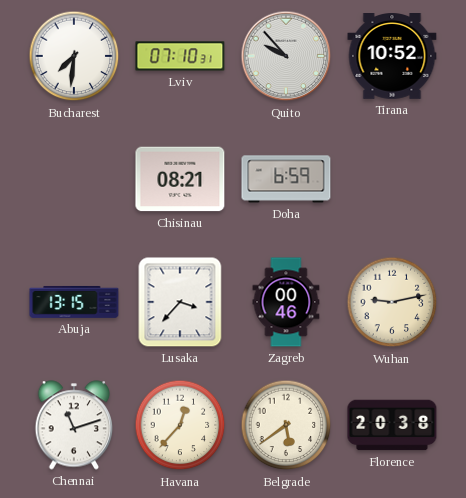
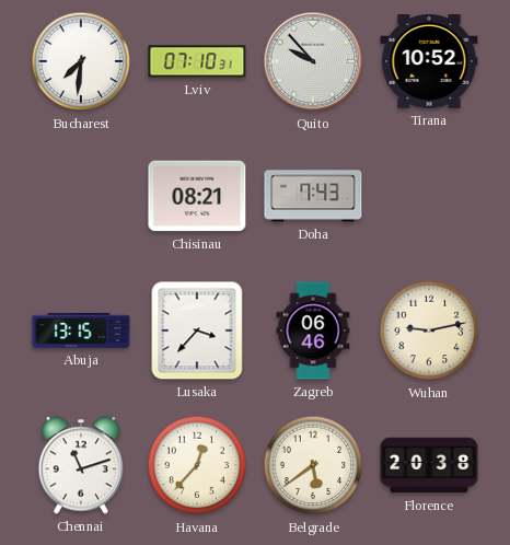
Doha: 6:59 -> 7:43
Zagreb: 00:46 -> 06:46
